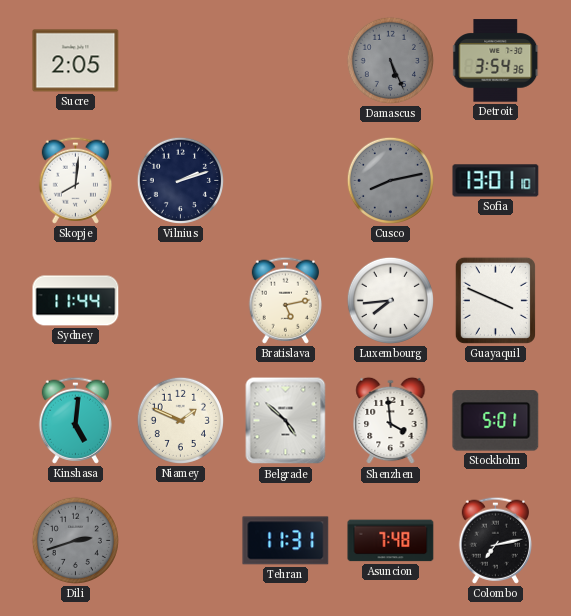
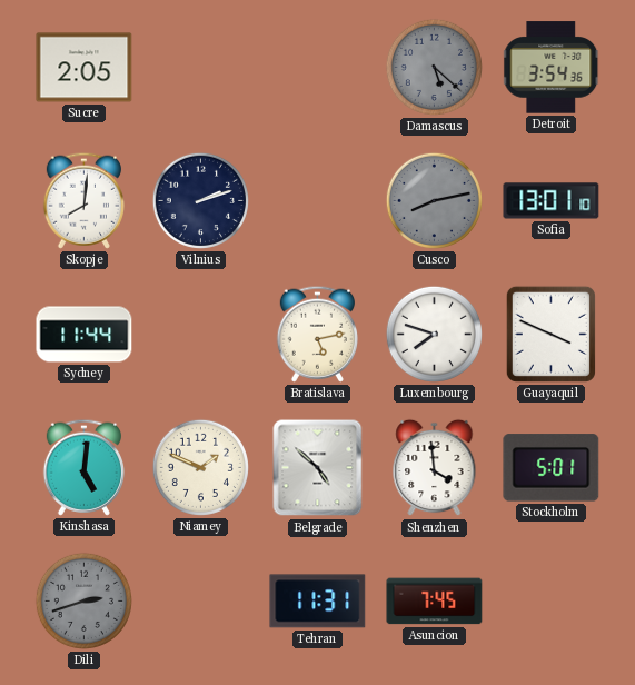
Damascus: 5:26 -> 5:22
Luxembourg: 7:44 -> 7:48
Asuncion: 7:48 -> 7:45
Colombo: 7:13 -> none
